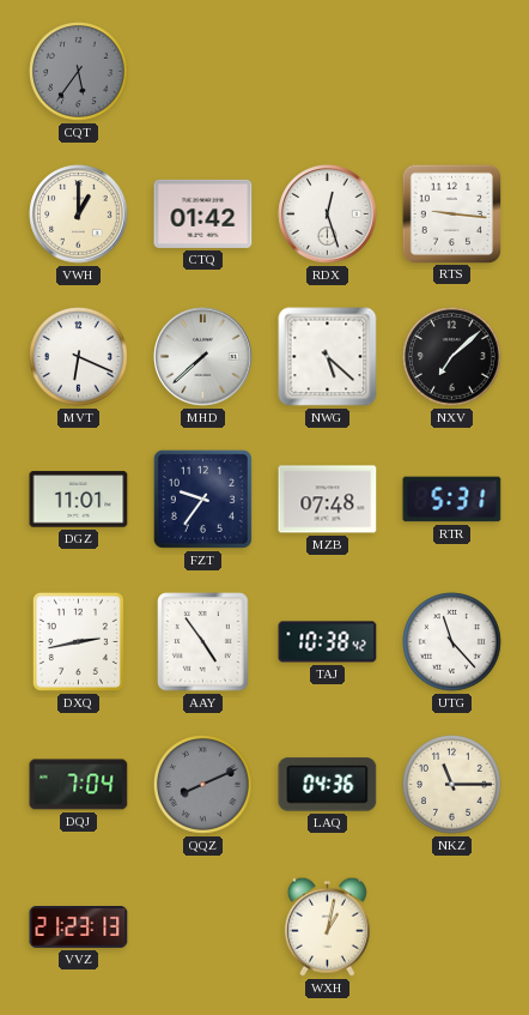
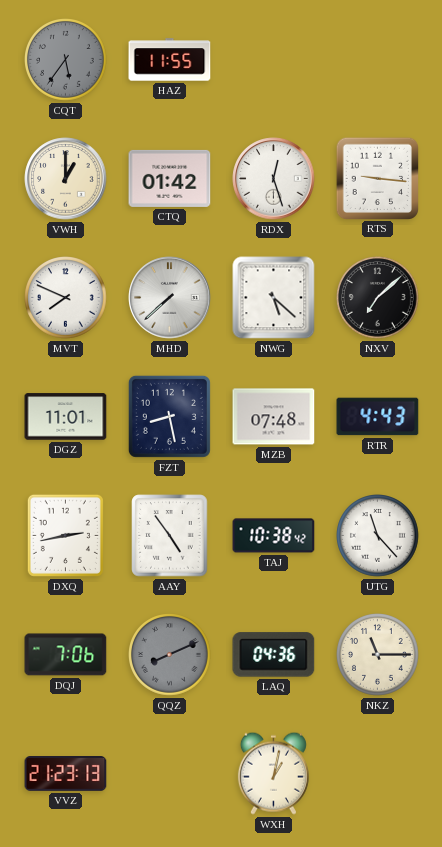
HAZ: none -> 11:55
MVT: 6:19 -> 7:49
FZT: 9:36 -> 8:28
RTR: 5:31 -> 4:43
DQJ: 7:04 -> 7:06
